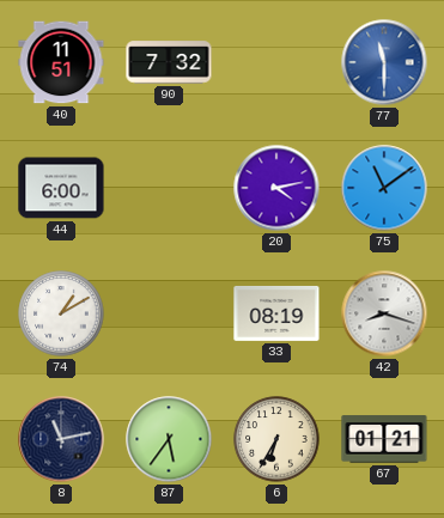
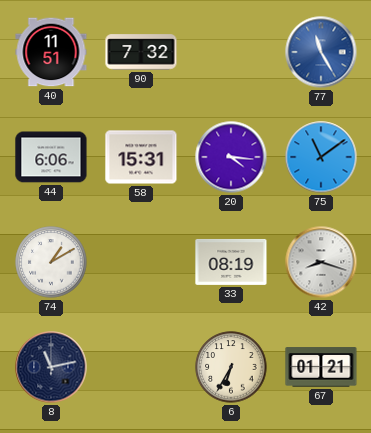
77: 11:30 -> 11:25
44: 6:00 -> 6:06
58: none -> 15:31
20: 4:13 -> 4:16
87: 5:36 -> none
